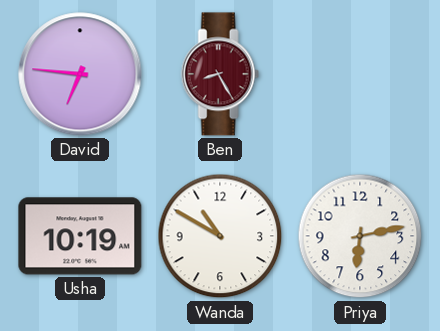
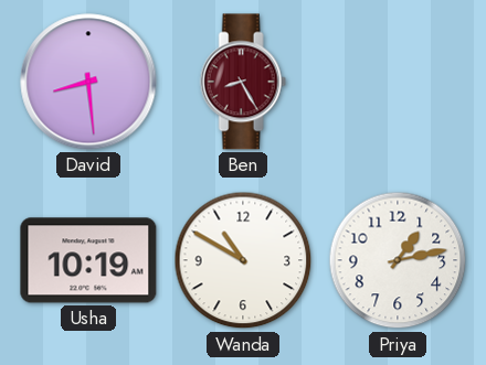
David: 6:46 -> 8:29
Priya: 6:13 -> 1:13
